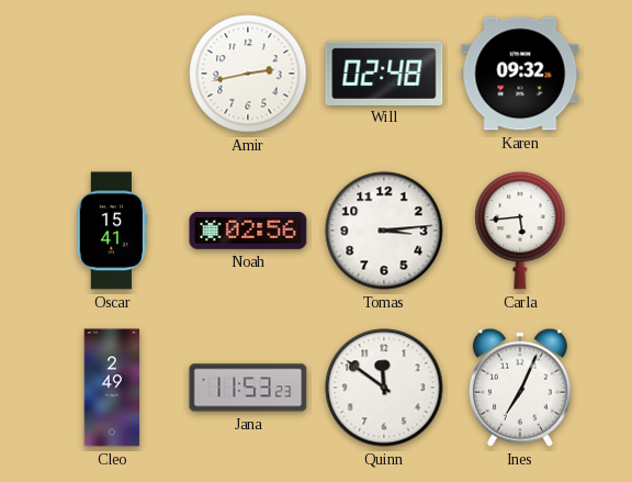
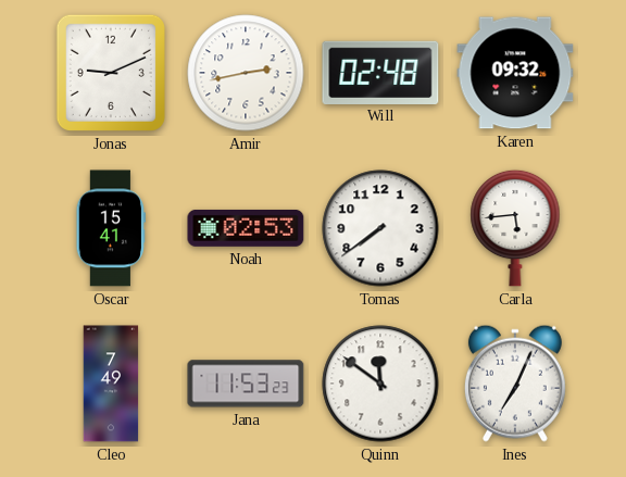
Jonas: none -> 9:11
Noah: 02:56 -> 02:53
Tomas: 3:14 -> 7:39
Cleo: 2:49 -> 7:49
